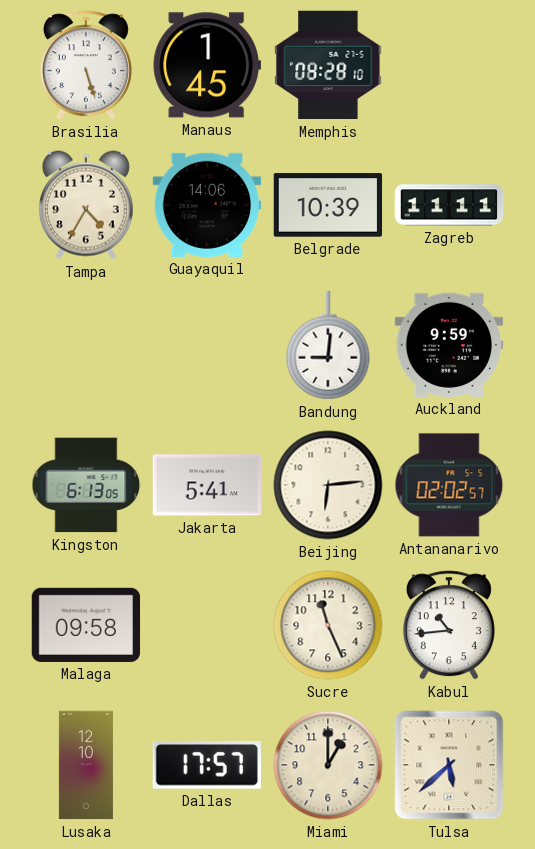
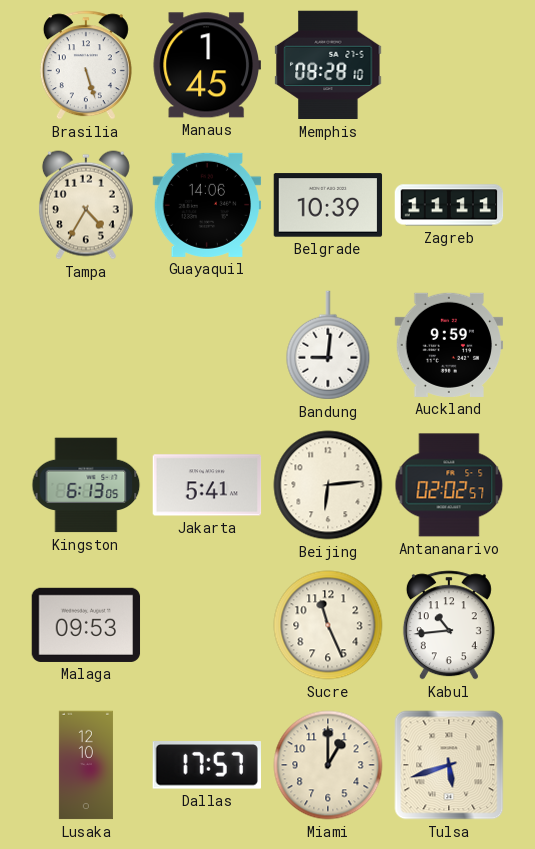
Malaga: 09:58 -> 09:53
Tulsa: 5:38 -> 5:42
